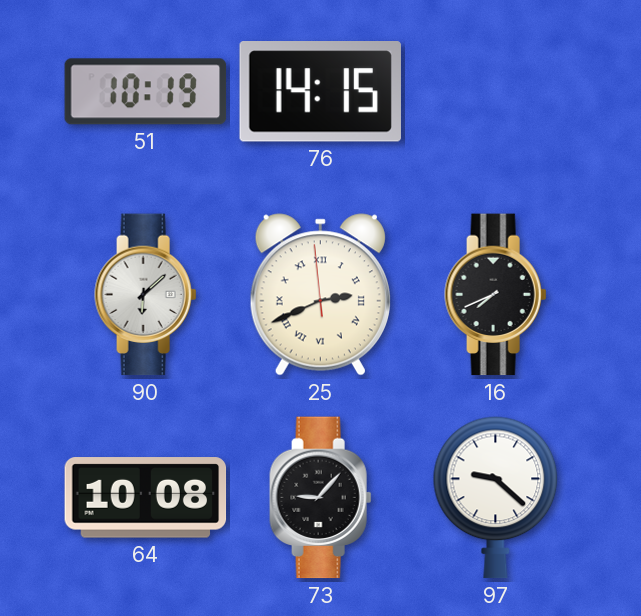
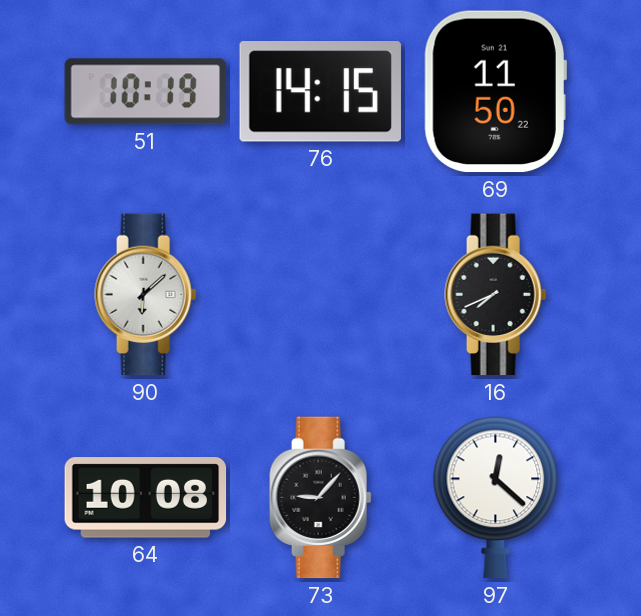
69: none -> 11:50
25: 2:40 -> none
97: 9:22 -> 12:22
